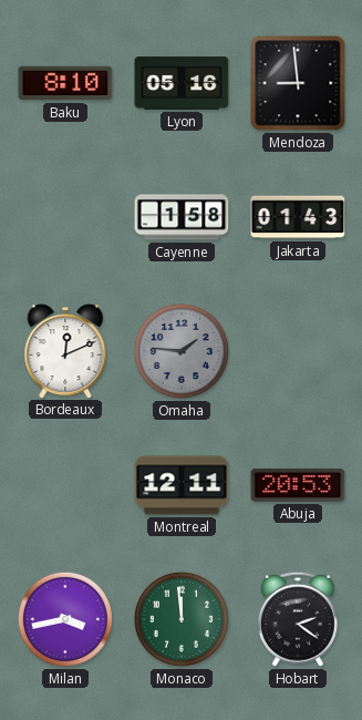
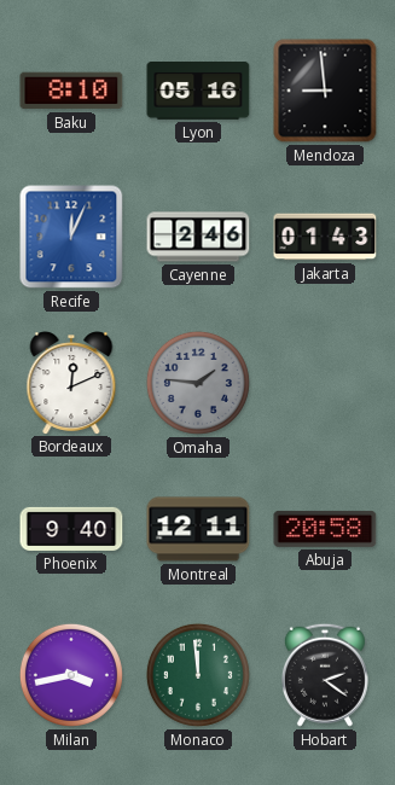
Recife: none -> 12:04
Cayenne: 1:58 -> 2:46
Phoenix: none -> 9:40
Abuja: 20:53 -> 20:58
